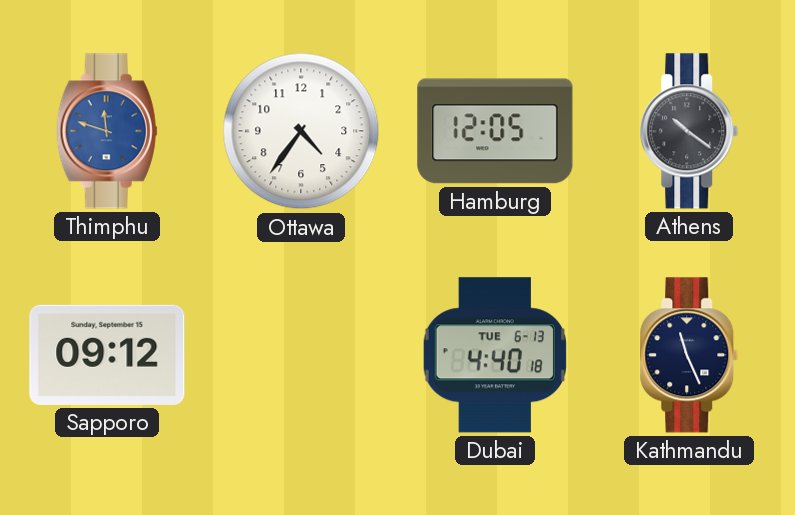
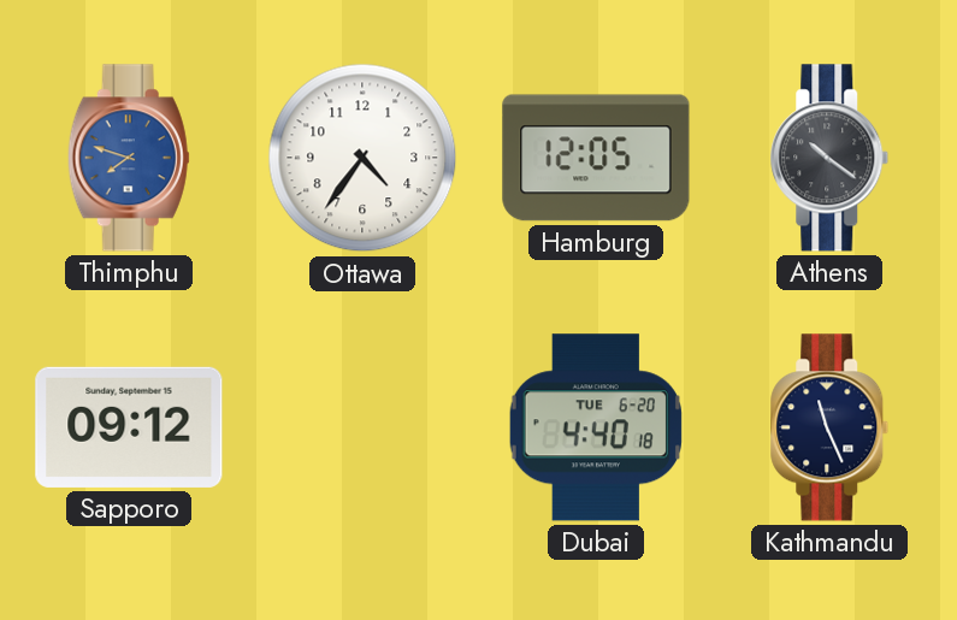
Thimphu: 11:48 -> 7:48
Dubai date: TUE 6-13 -> TUE 6-20
